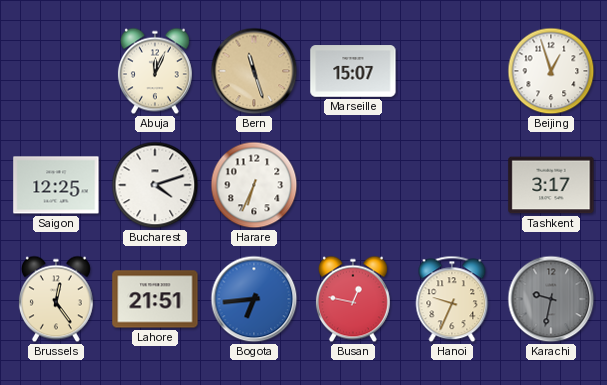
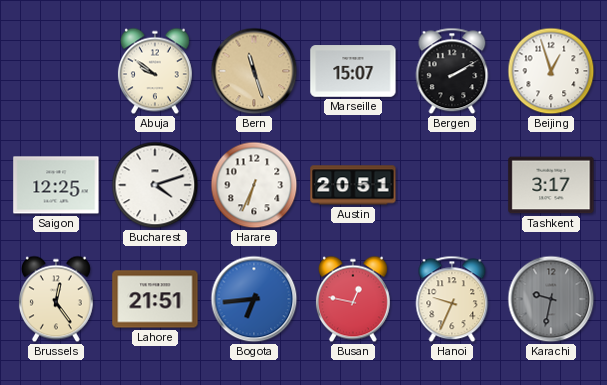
Abuja: 12:04 -> 9:51
Bergen: none -> 2:10
Austin: none -> 20:51
